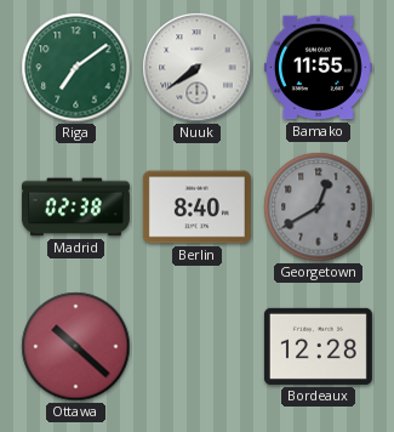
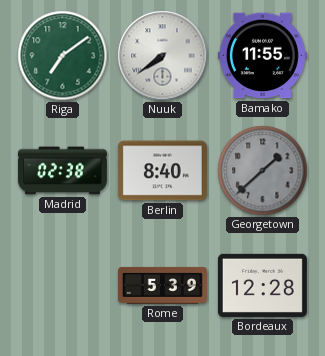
Georgetown: 12:40 -> 1:38
Ottawa: 10:22 -> none
Rome: none -> 5:39
